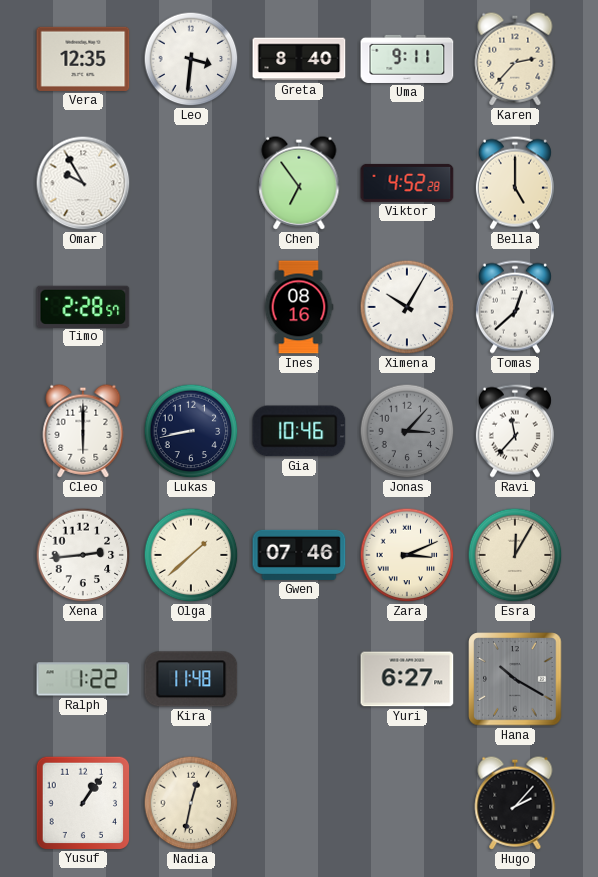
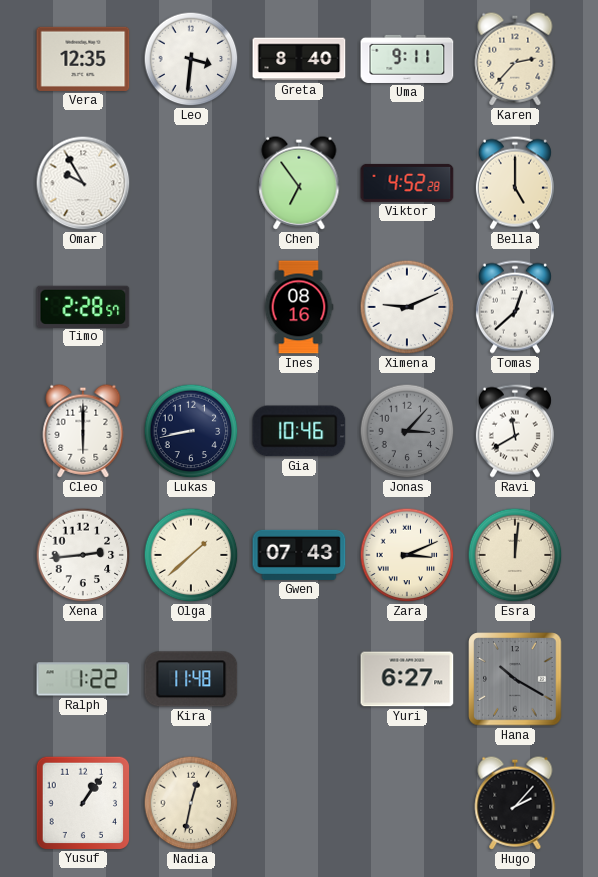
Ximena: 10:05 -> 9:11
Ravi: 11:37 -> 11:40
Gwen: 07:46 -> 07:43
Esra: 12:05 -> 12:01
